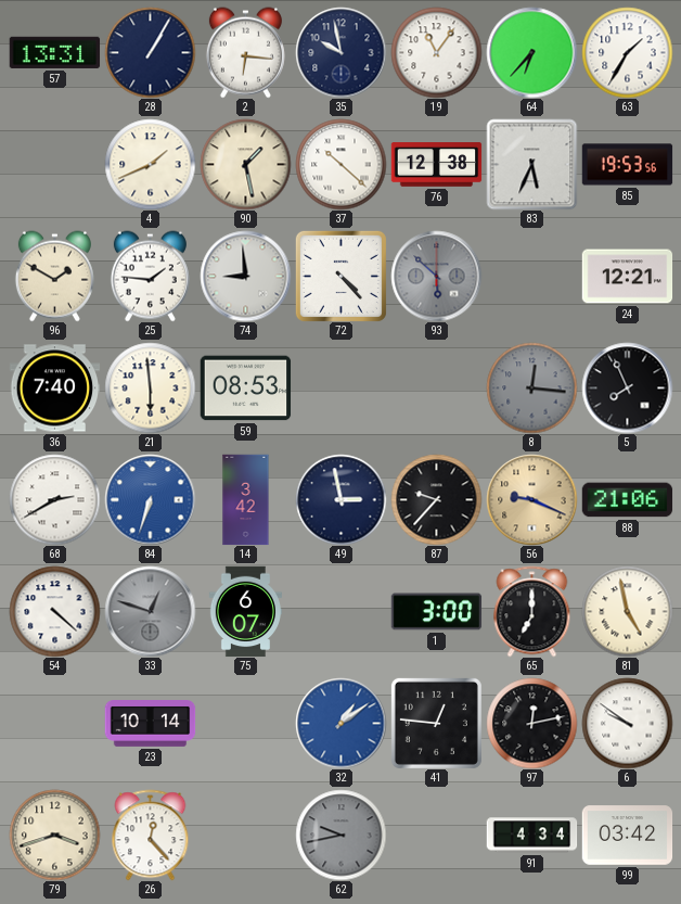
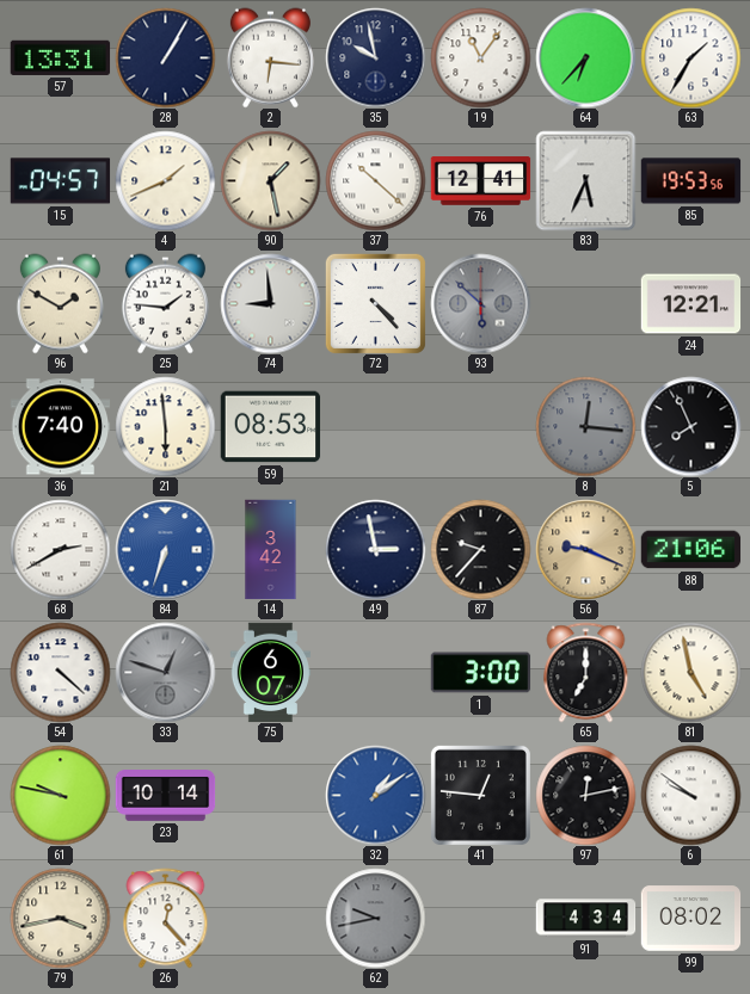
15: none -> 04:57
76: 12:38 -> 12:41
61: none -> 9:47
79: 3:42 -> 3:43
99: 03:42 -> 08:02
